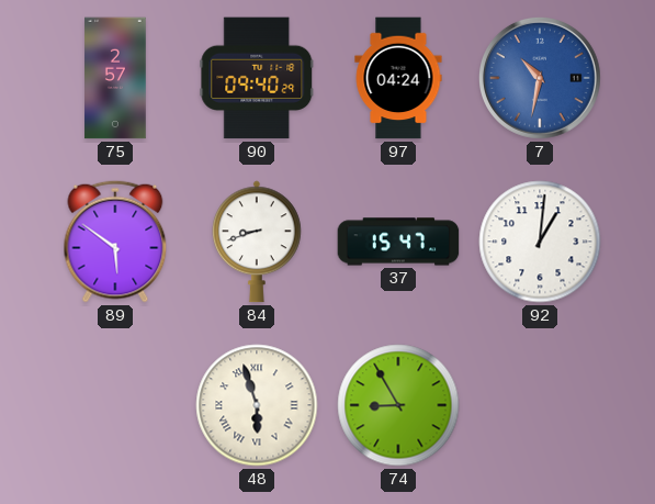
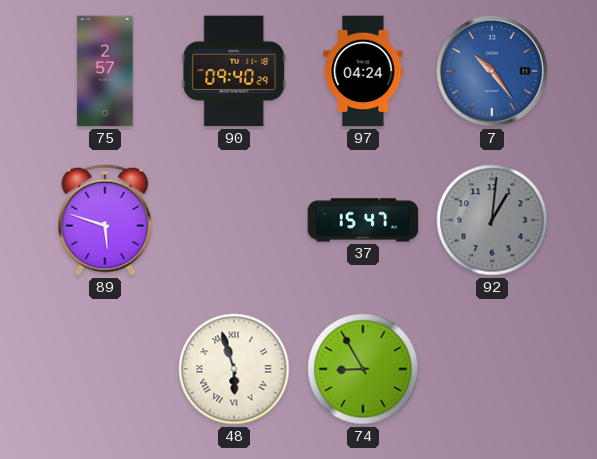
7: 10:32 -> 10:24
89: 5:51 -> 5:48
84: 8:42 -> none
92 dial: white -> grey
